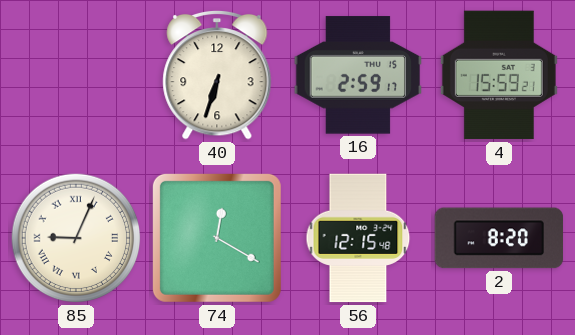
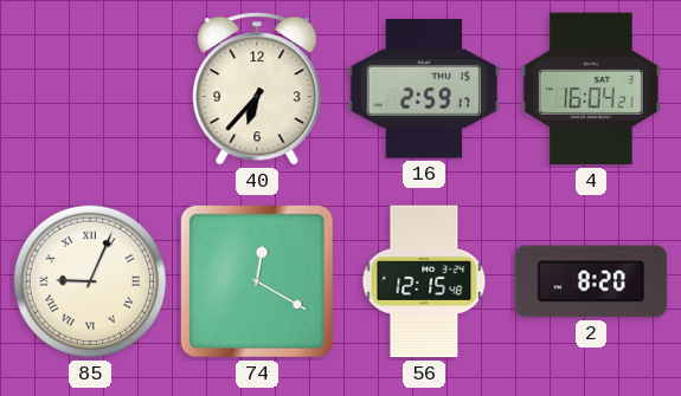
40: 6:33 -> 6:37
4: 15:59 -> 16:04
